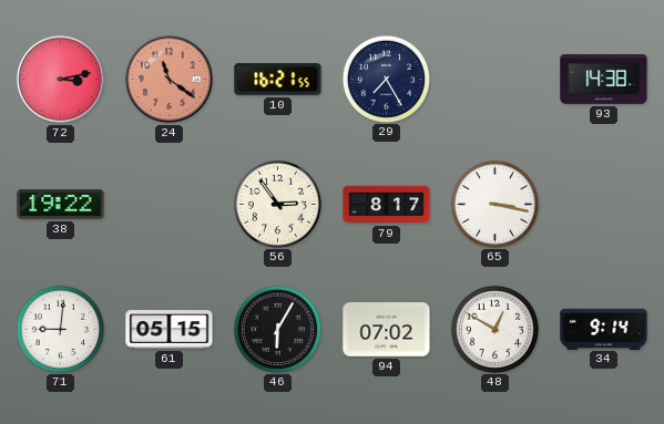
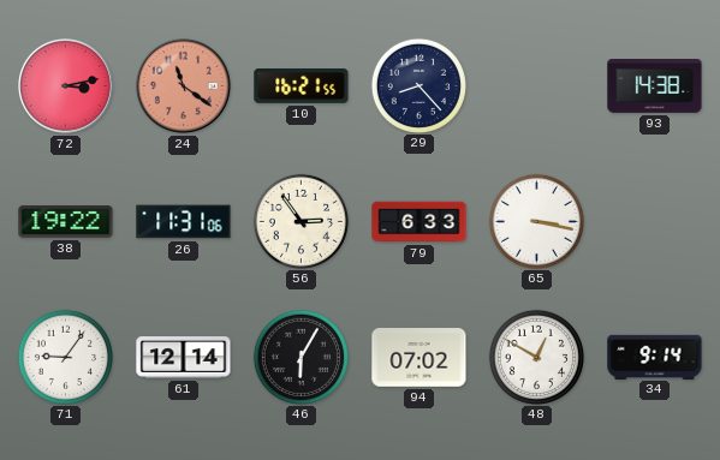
29: 7:25 -> 8:23
26: none -> 11:31
79: 8:17 -> 6:33
71: 9:01 -> 9:06
61: 05:15 -> 12:14
